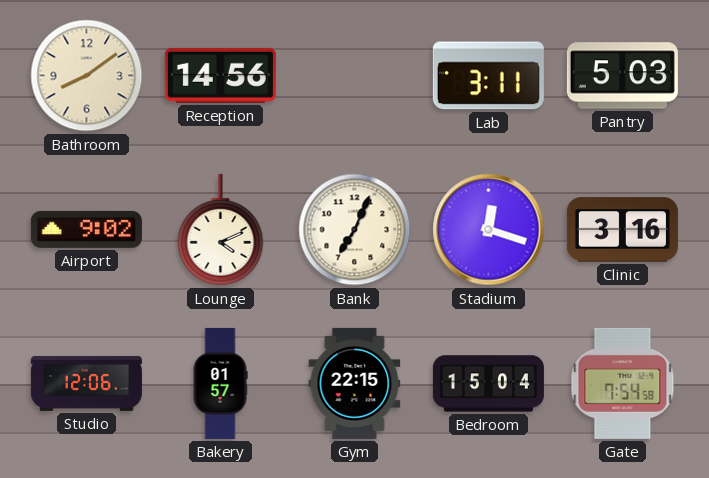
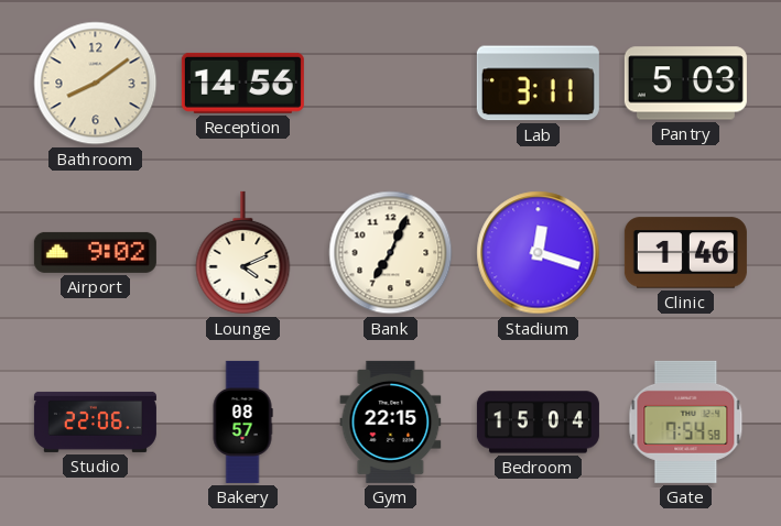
Clinic: 3:16 -> 1:46
Studio: 12:06 -> 22:06
Bakery: 01:57 -> 08:57
